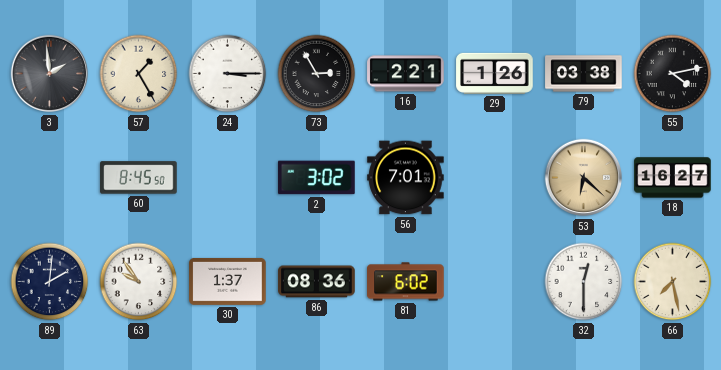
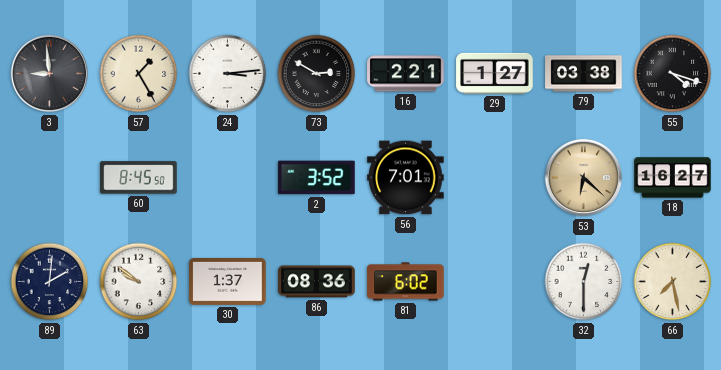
3: 1:59 -> 8:59
24: 3:15 -> 3:14
73: 2:55 -> 2:50
29: 1:26 -> 1:27
55: 4:13 -> 4:18
2: 3:02 -> 3:52
63: 9:54 -> 9:51
